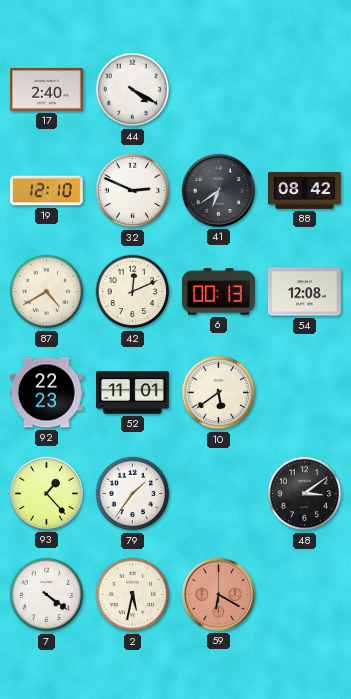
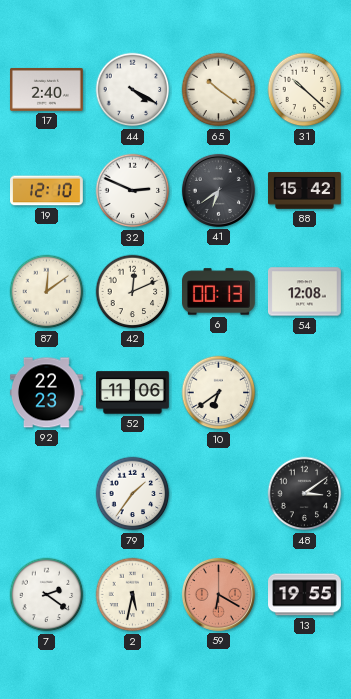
65: none -> 10:21
31: none -> 10:22
88: 08:42 -> 15:42
87: 4:40 -> 12:09
52: 11:01 -> 11:06
10: 5:39 -> 6:39
93: 1:23 -> none
7: 4:21 -> 2:21
13: none -> 19:55
